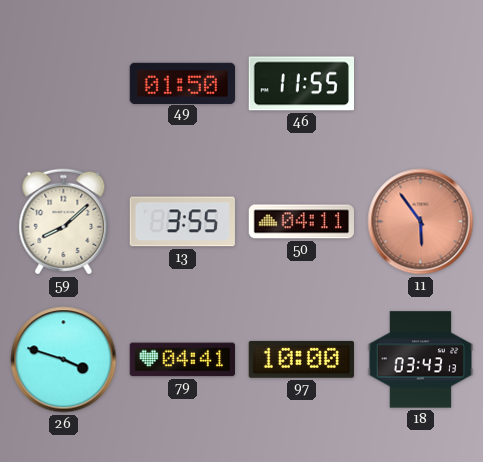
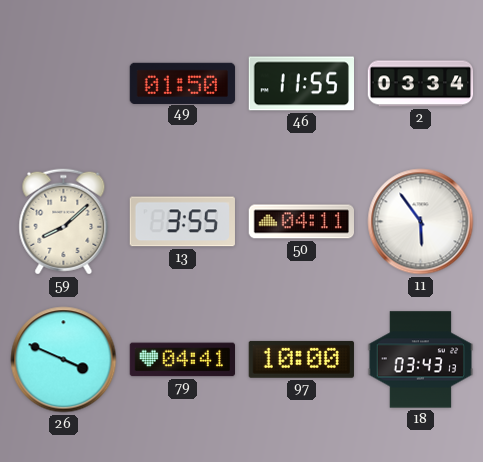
2: none -> 03:34
11 dial: salmon -> white
26: 3:48 -> 3:49
